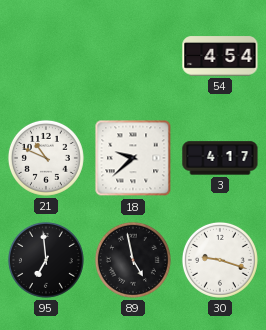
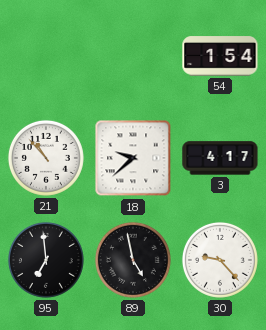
54: 4:54 -> 1:54
21: 10:49 -> 10:53
30: 9:18 -> 9:23
